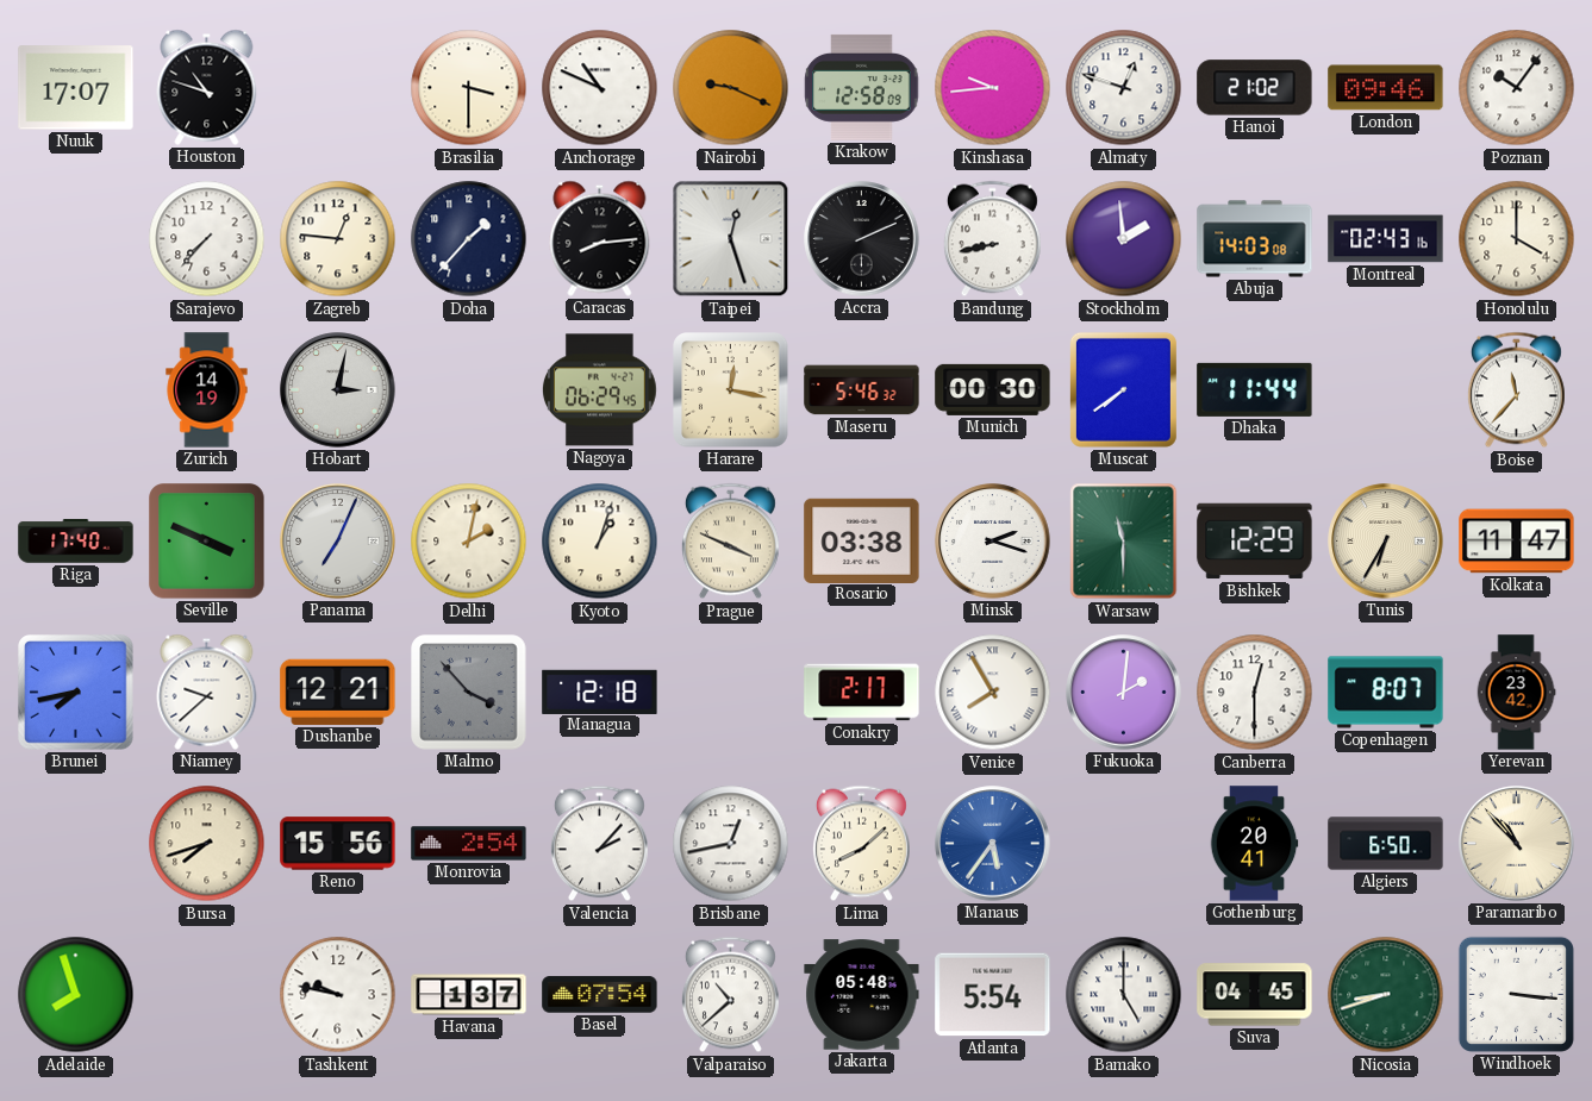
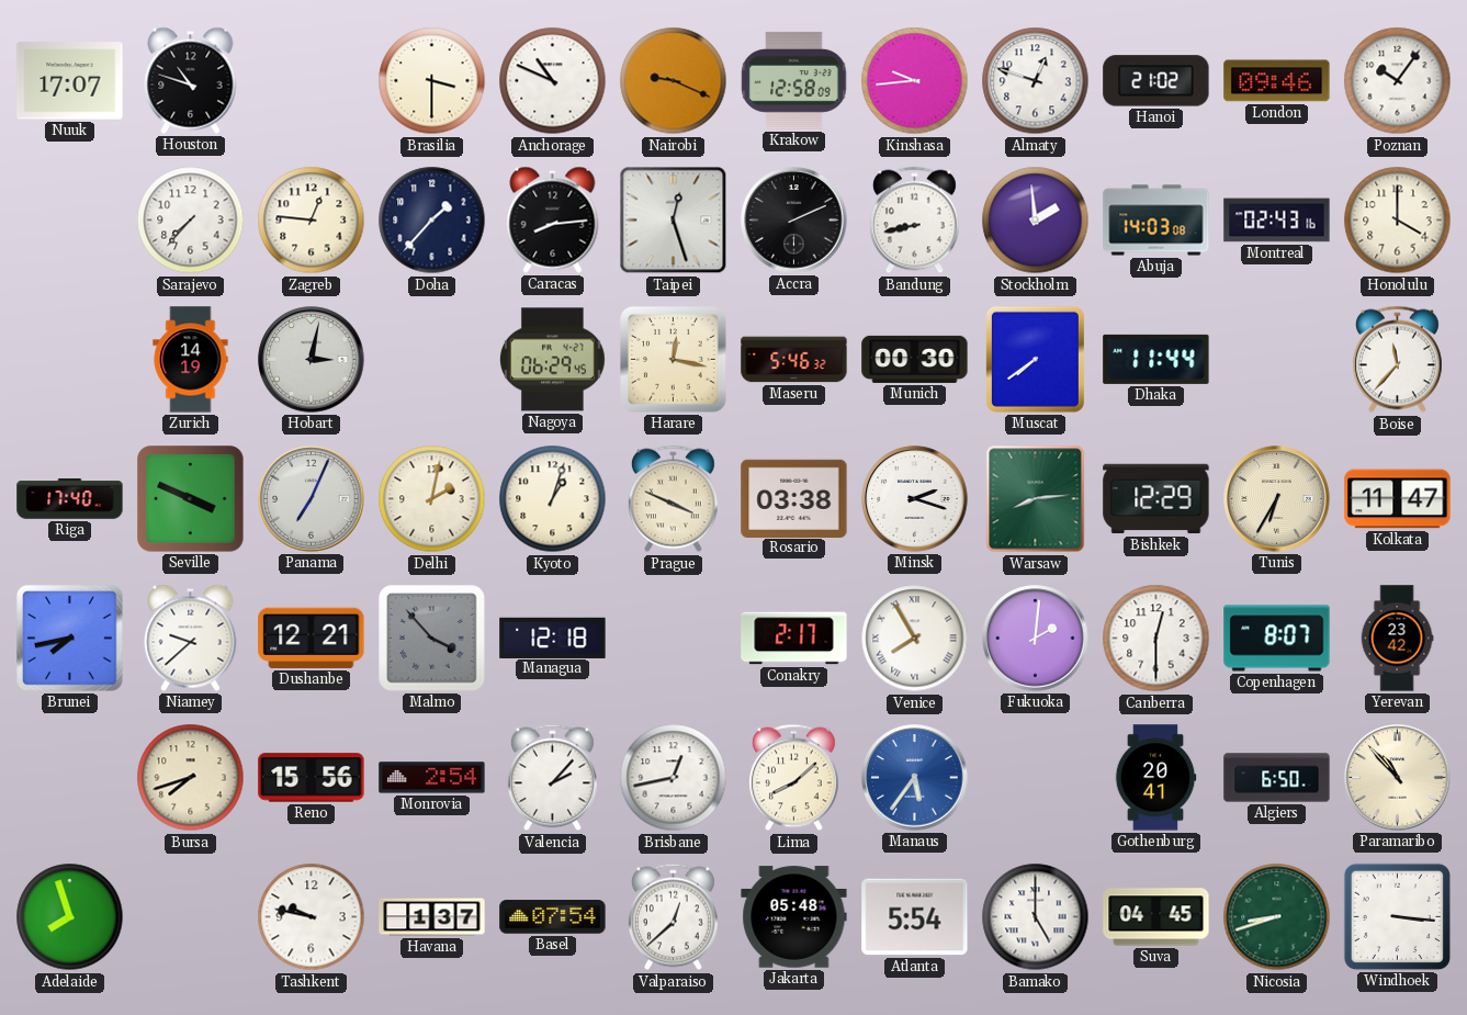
Warsaw: 11:30 -> 8:14
Valparaiso: 10:38 -> 12:38
